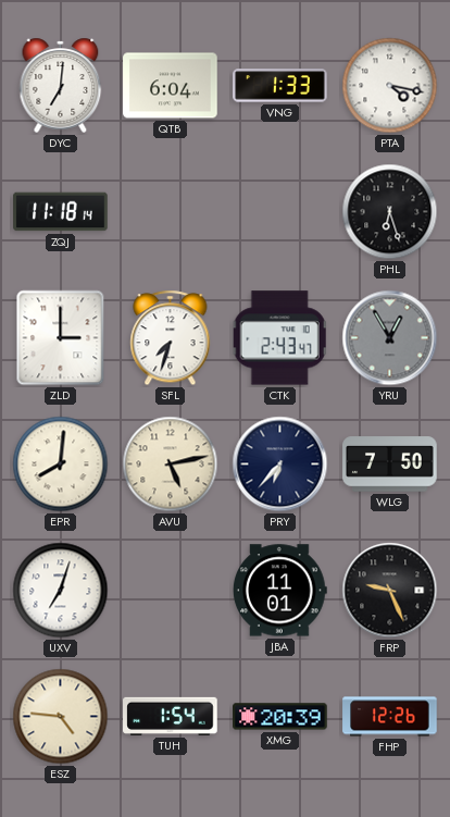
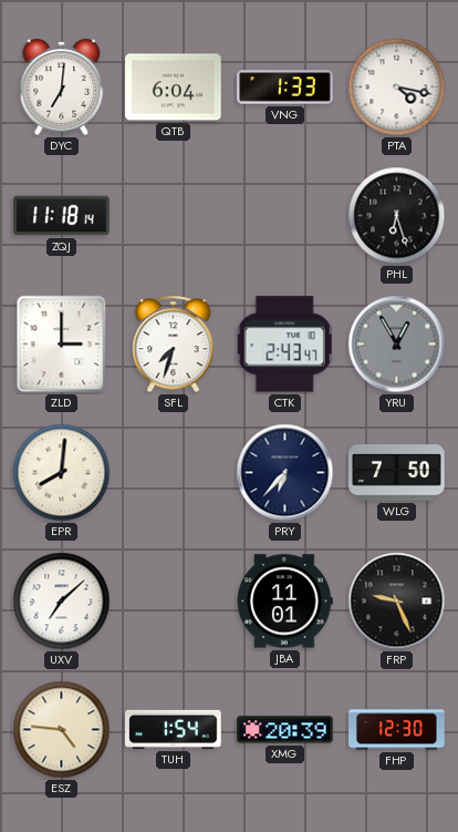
AVU: 5:13 -> none
UXV: 7:03 -> 7:08
FHP: 12:26 -> 12:30
